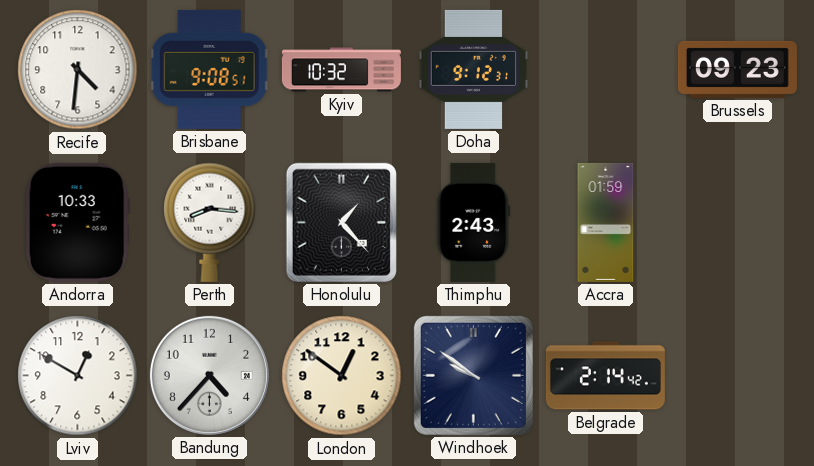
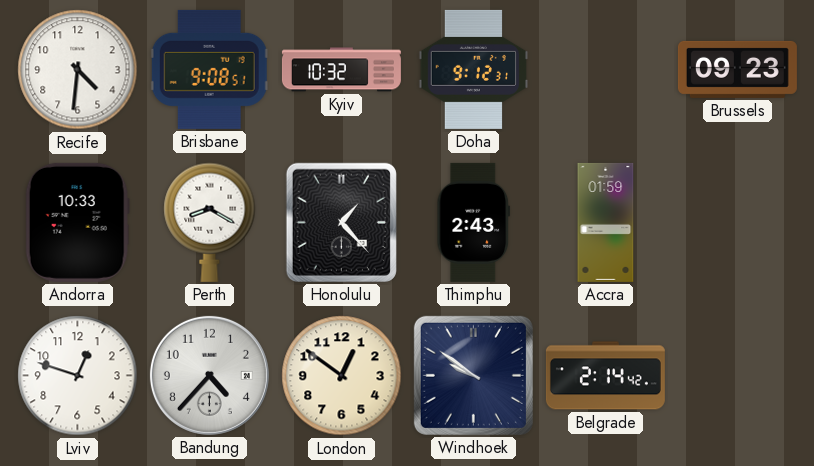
Perth: 8:16 -> 8:20
Lviv: 12:50 -> 12:48
